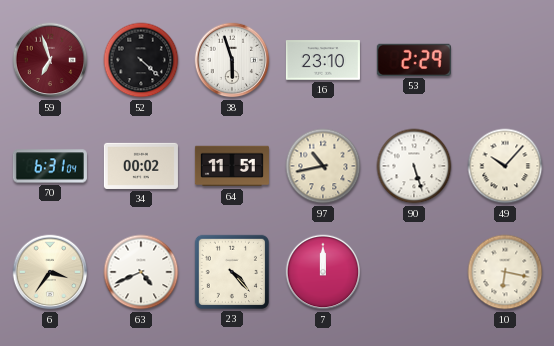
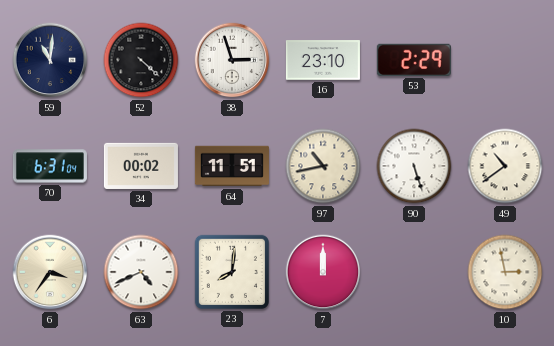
59: 6:57 -> 11:01
59 dial: burgundy -> navy
38: 5:57 -> 2:57
49: 10:07 -> 10:39
23: 4:23 -> 8:01
10: 6:17 -> 2:58
